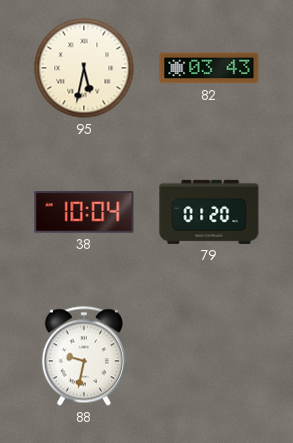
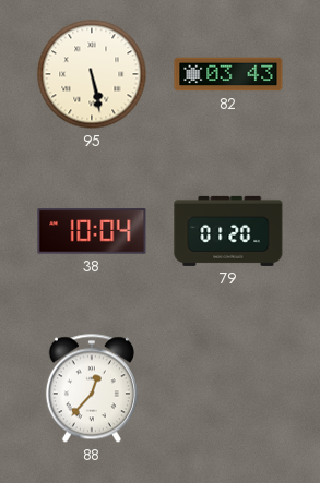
95: 5:32 -> 5:28
88: 9:32 -> 12:37
